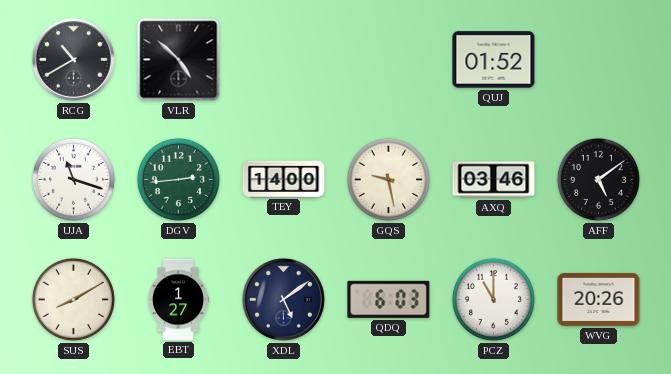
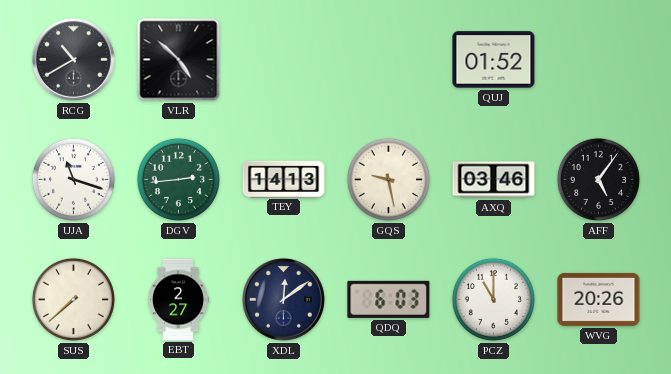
TEY: 14:00 -> 14:13
AFF: 5:09 -> 5:06
SUS: 8:10 -> 7:38
EBT: 1:27 -> 2:27
XDL: 5:09 -> 12:09
